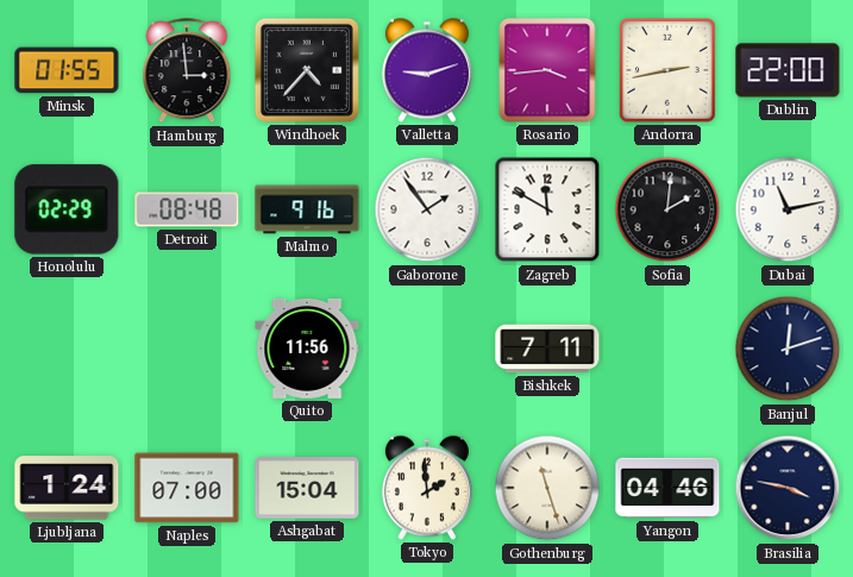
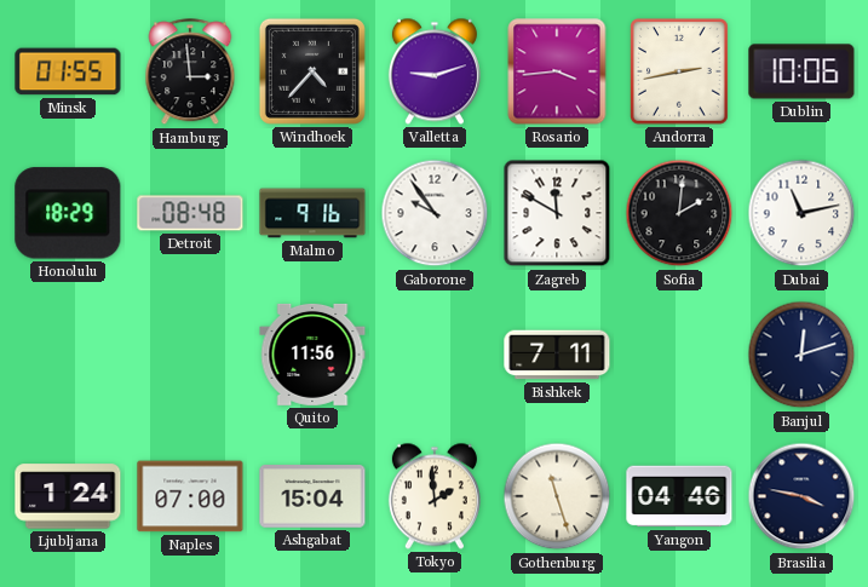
Dublin: 22:00 -> 10:06
Honolulu: 02:29 -> 18:29
Gaborone: 1:54 -> 9:54
